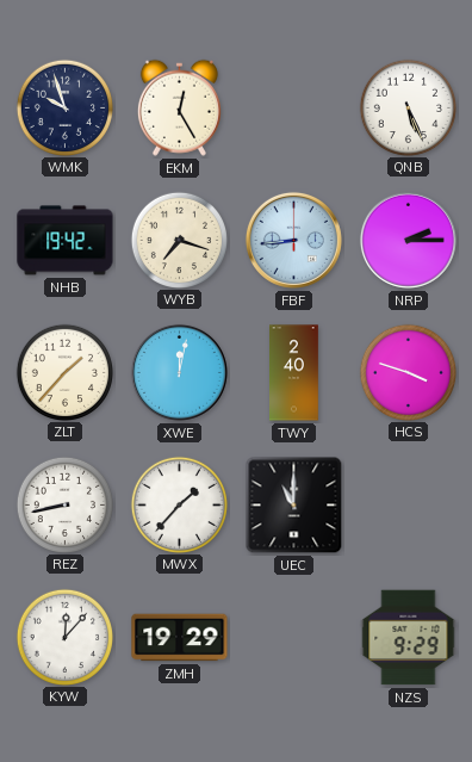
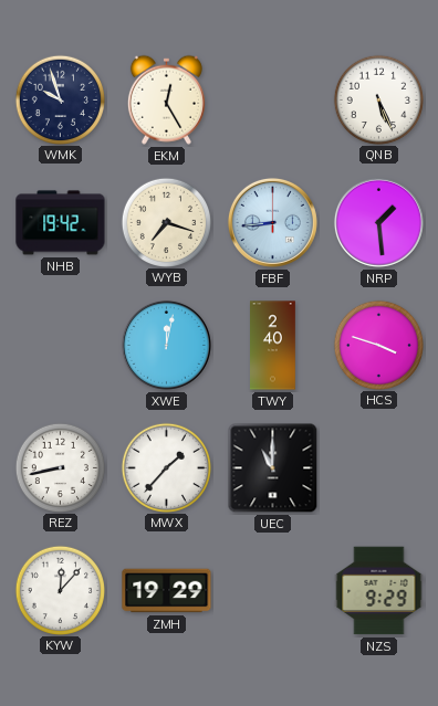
NRP: 2:15 -> 1:29
ZLT: 1:37 -> none
